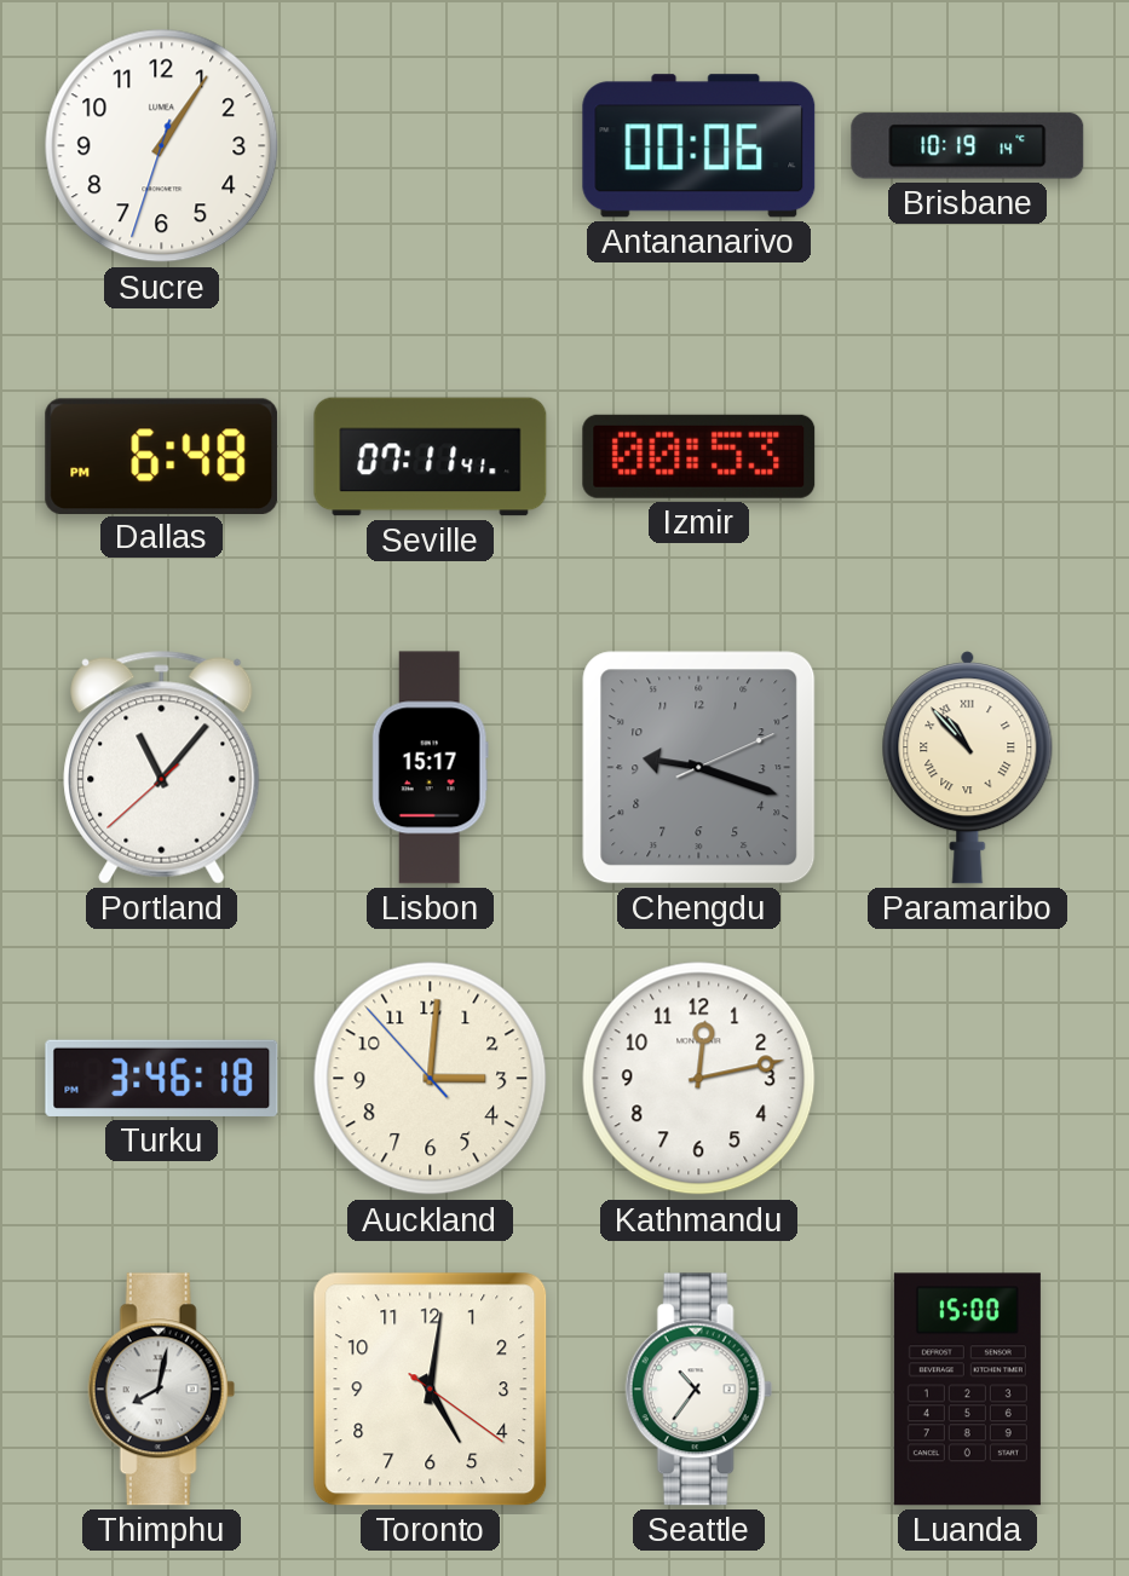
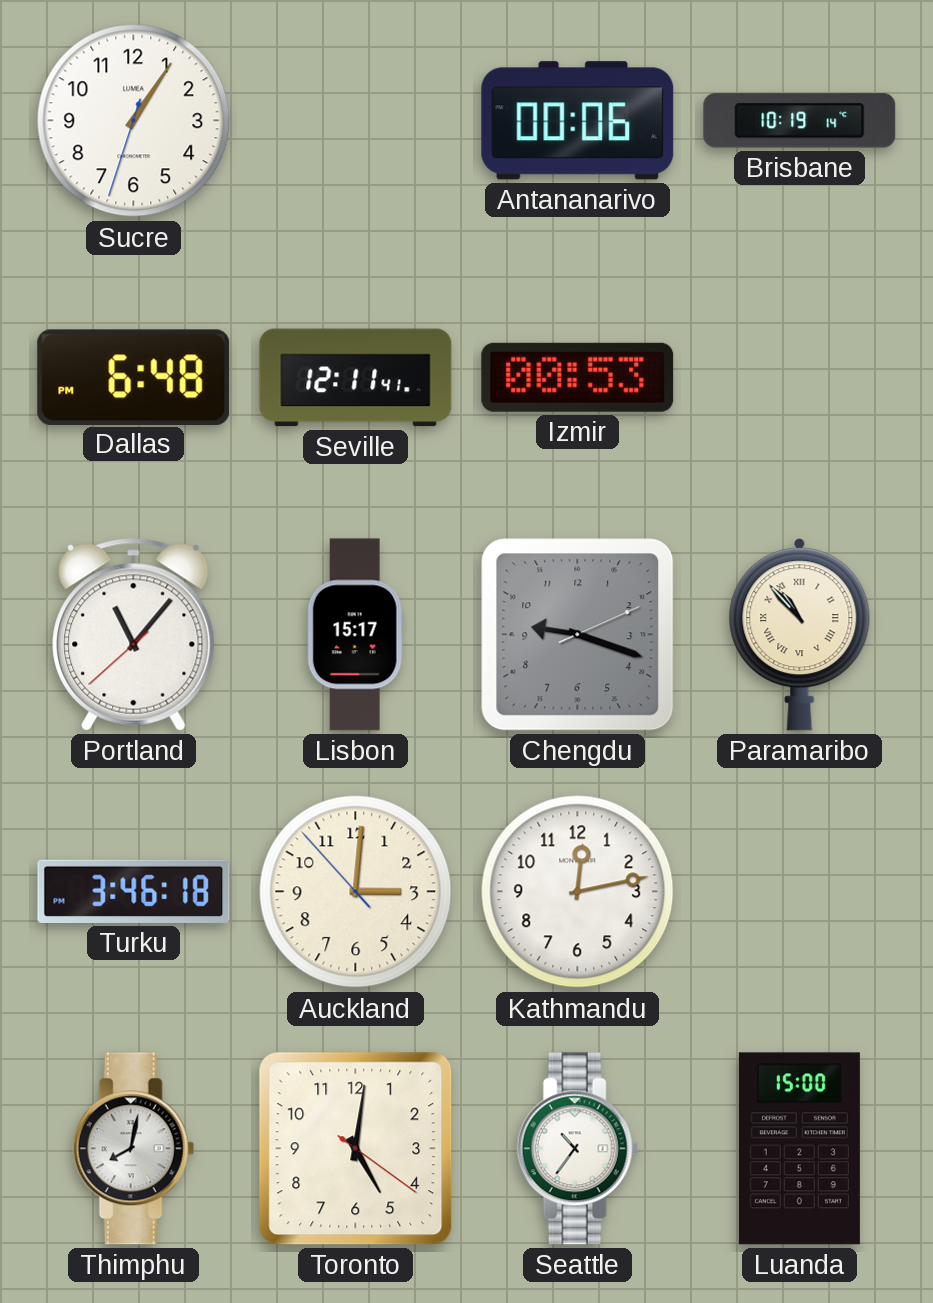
Seville: 07:11 -> 12:11
